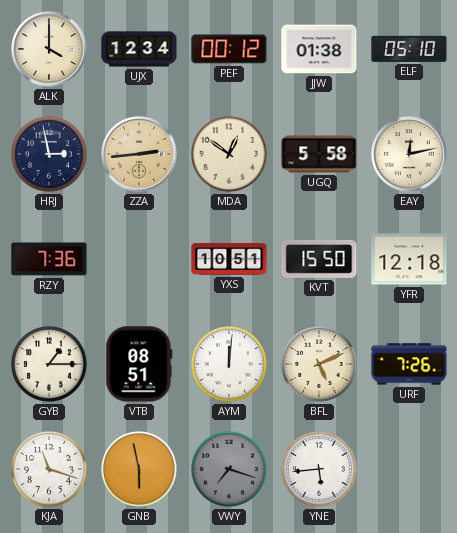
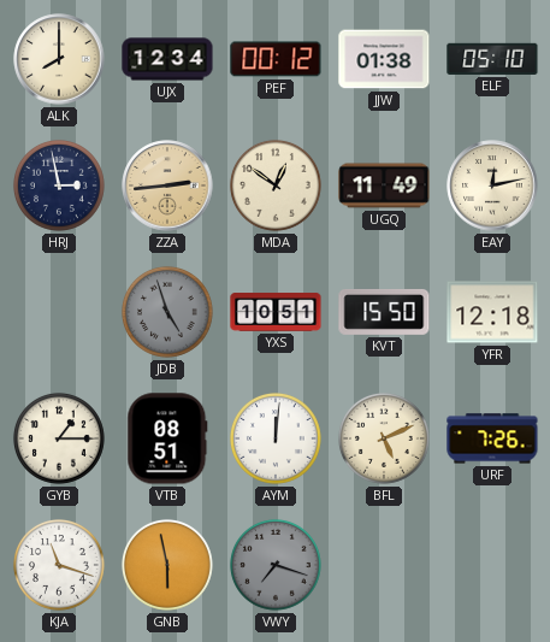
ALK: 4:00 -> 8:00
UGQ: 5:58 -> 11:49
RZY: 7:36 -> none
JDB: none -> 4:57
YNE: 5:44 -> none
